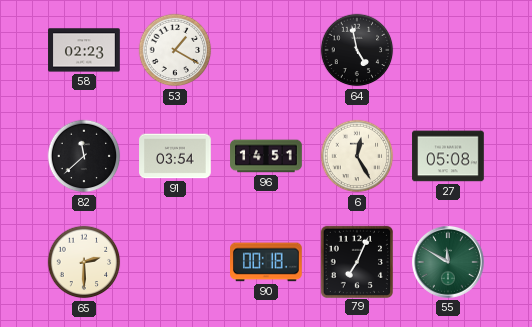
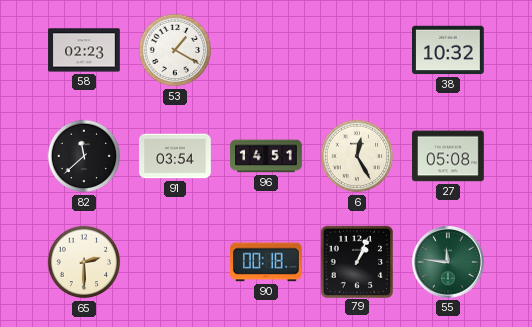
64: 4:58 -> none
38: none -> 10:32
79: 7:04 -> 1:04
55: 11:50 -> 11:46
